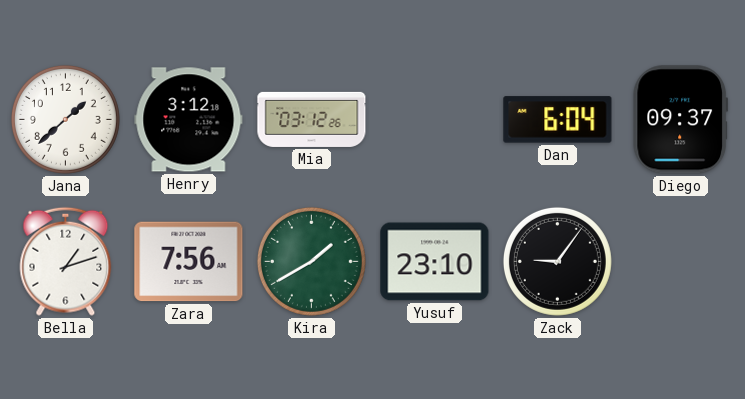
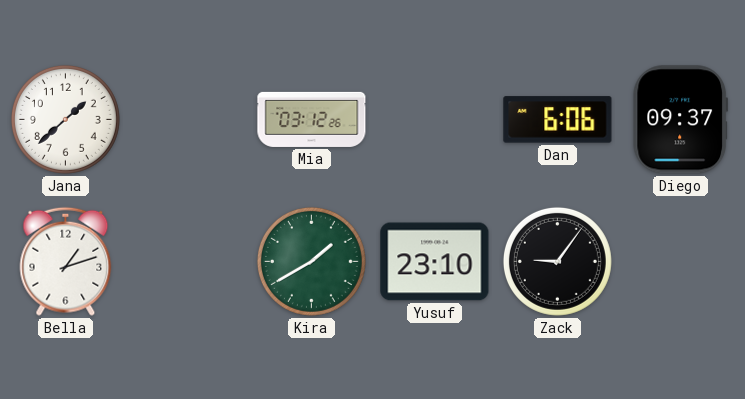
Henry: 3:12 -> none
Dan: 6:04 -> 6:06
Zara: 7:56 -> none
